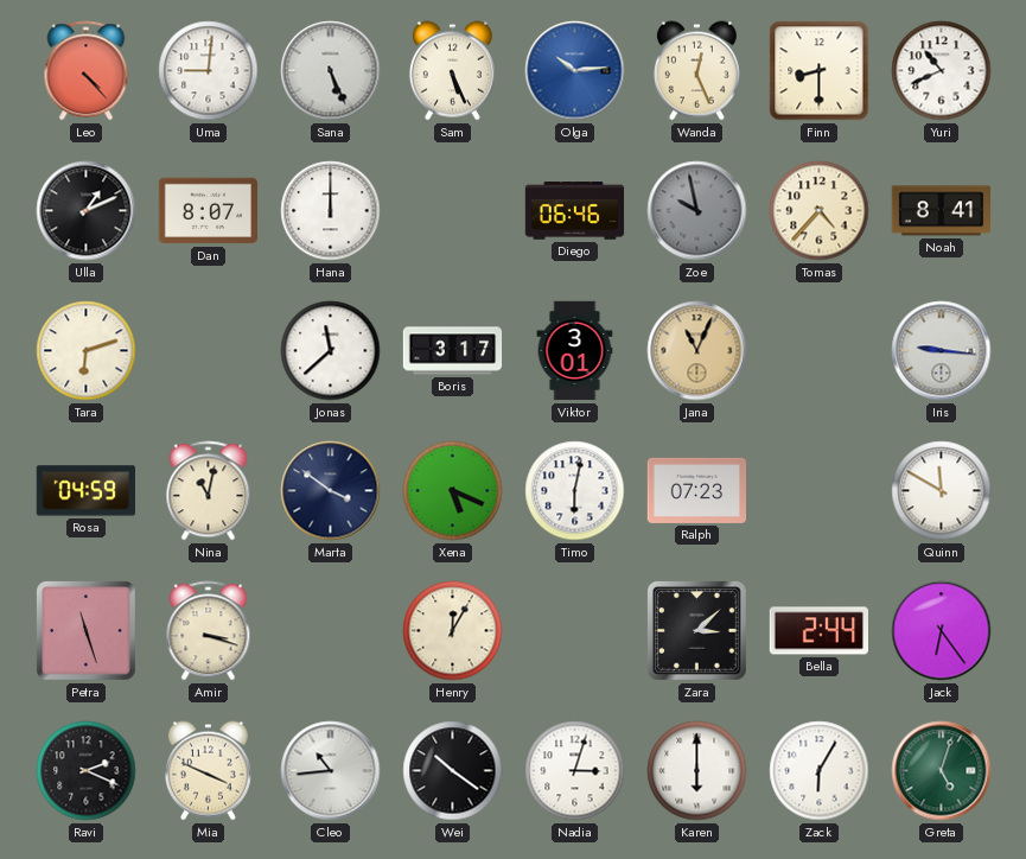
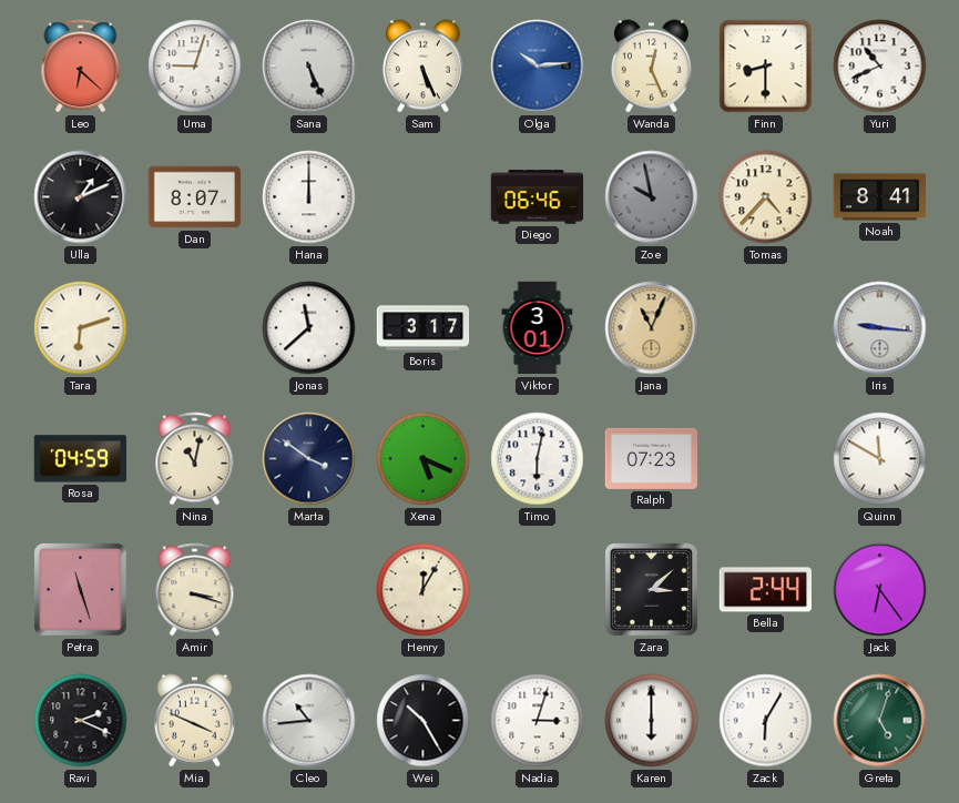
Leo: 4:23 -> 6:22
Uma: 9:01 -> 9:03
Wei: 10:21 -> 10:25
